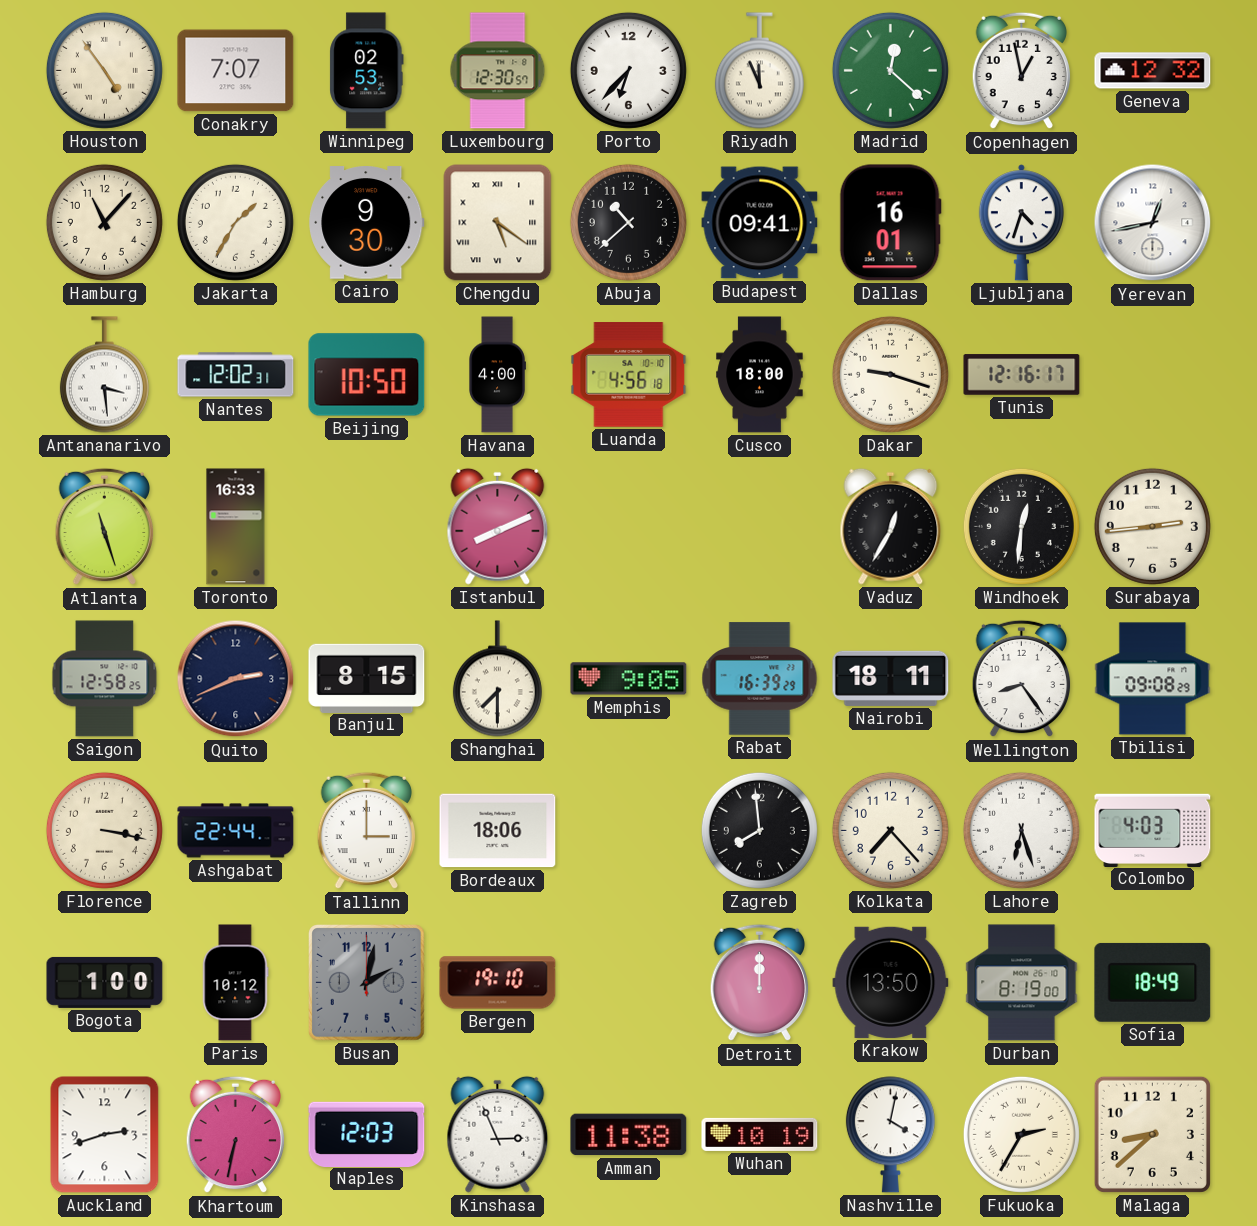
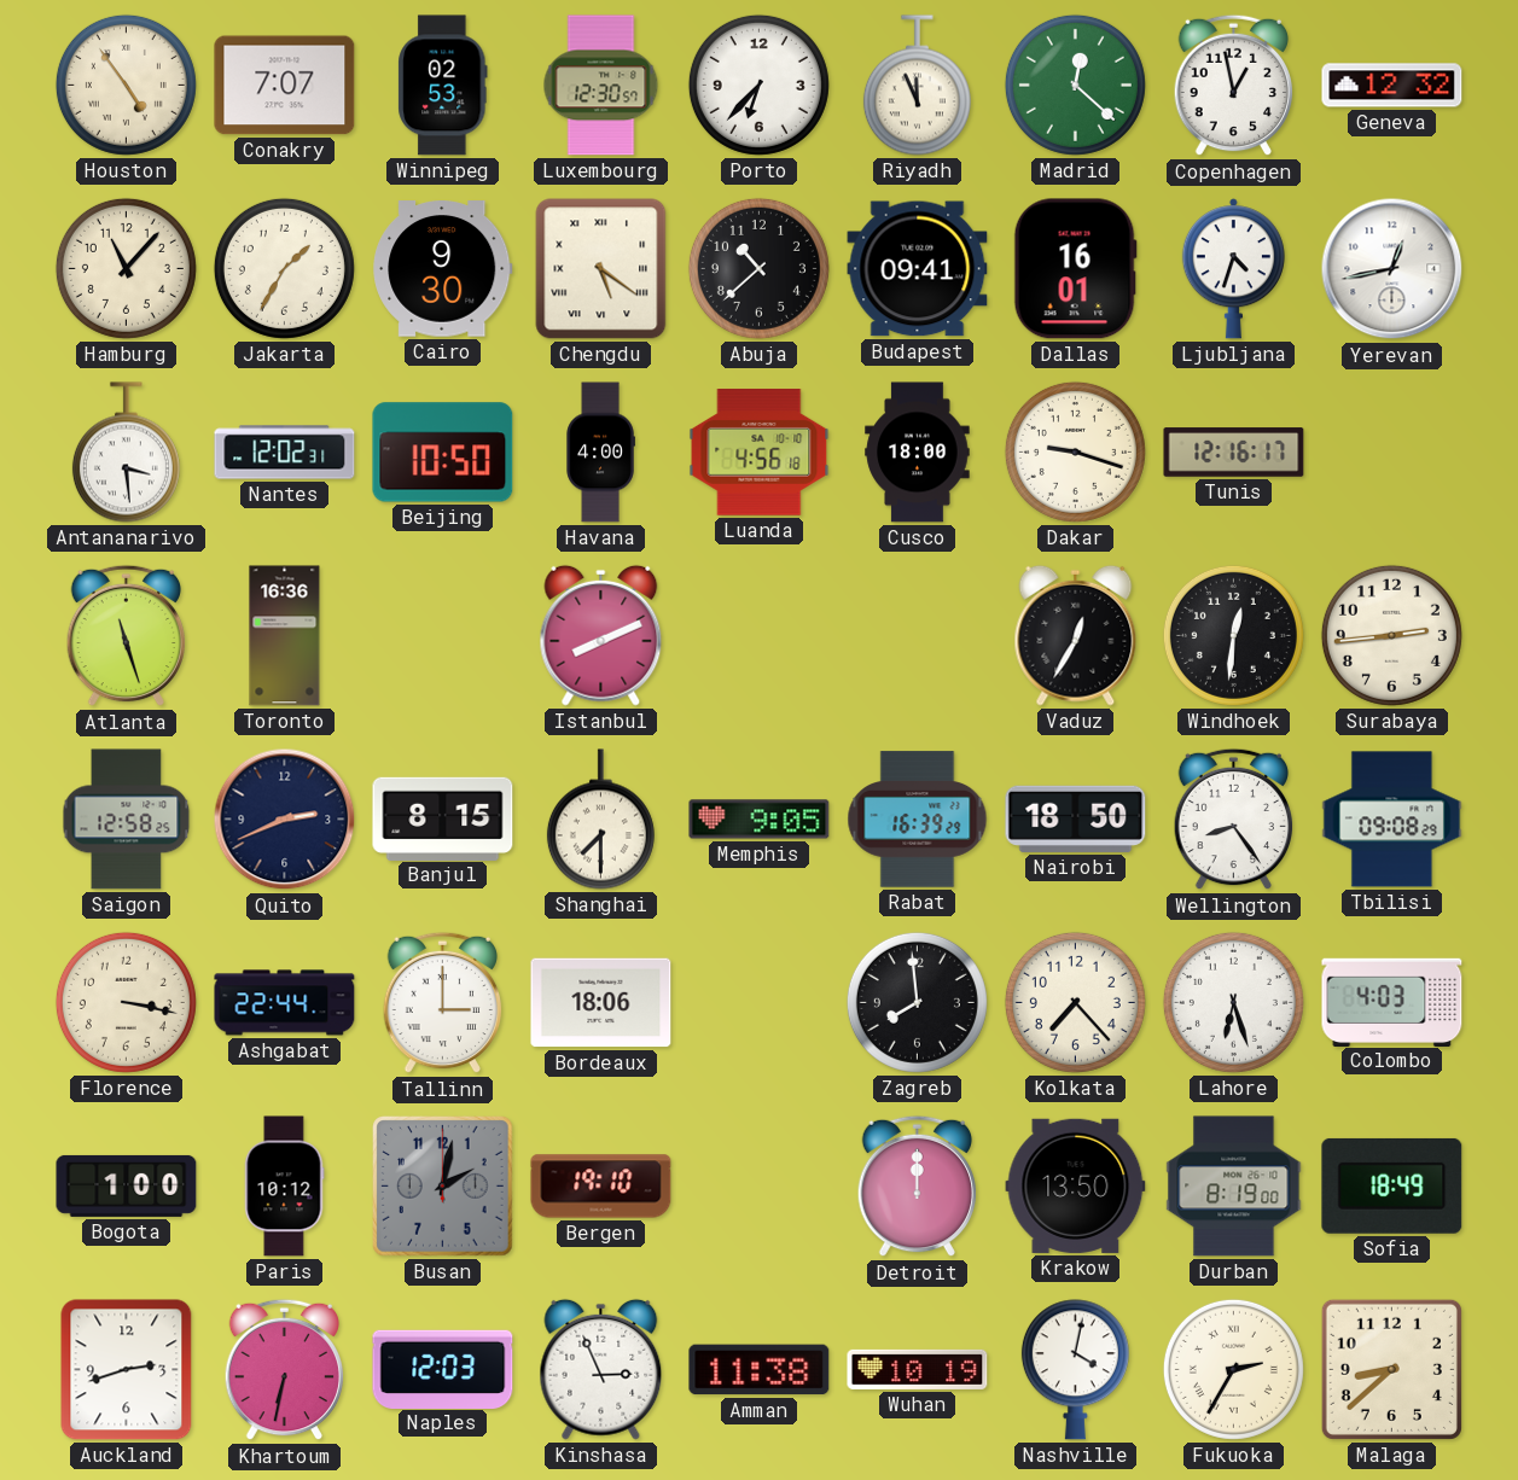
Toronto: 16:33 -> 16:36
Nairobi: 18:11 -> 18:50
